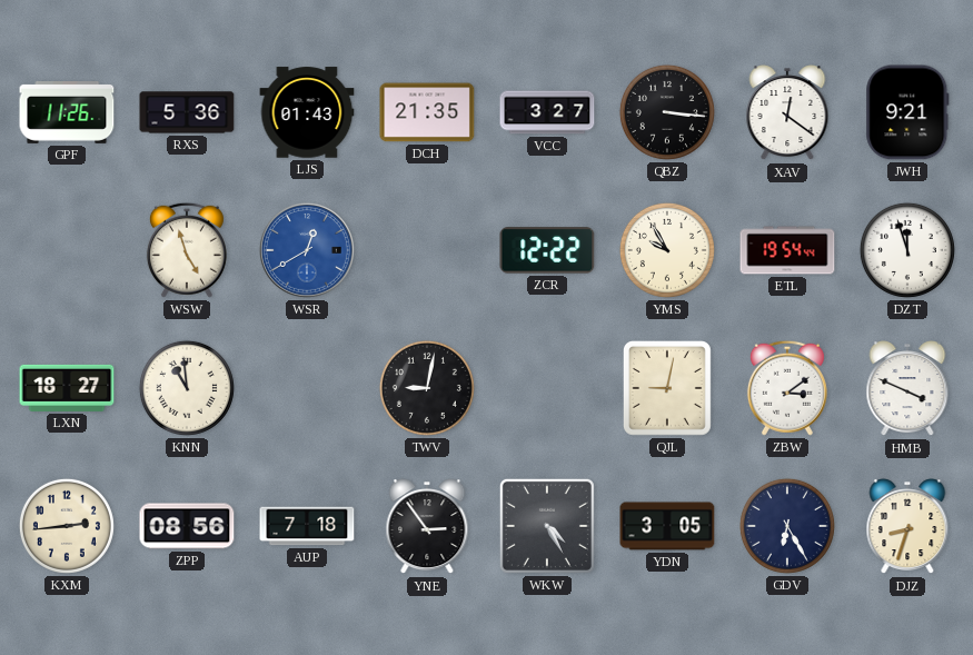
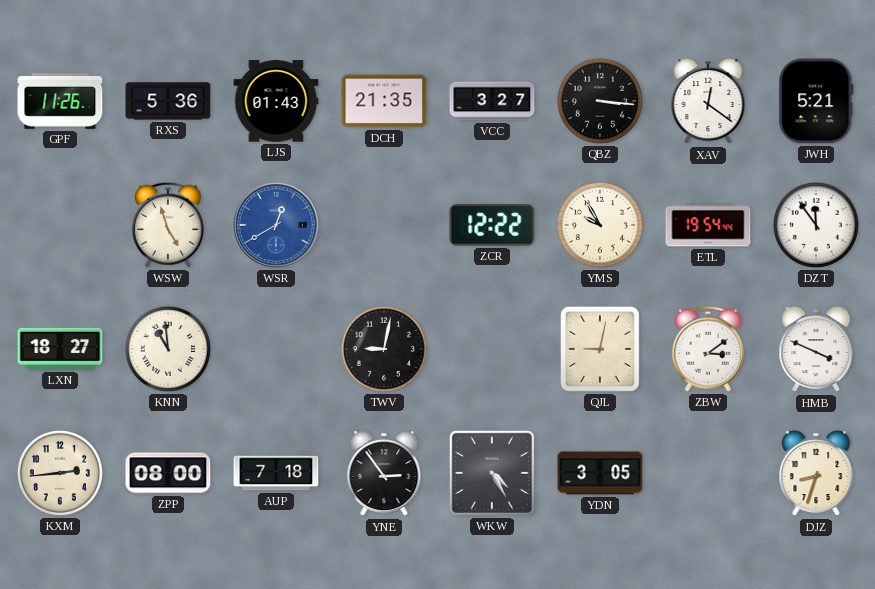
JWH: 9:21 -> 5:21
DZT: 11:57 -> 11:54
ZPP: 08:56 -> 08:00
GDV: 6:25 -> none
